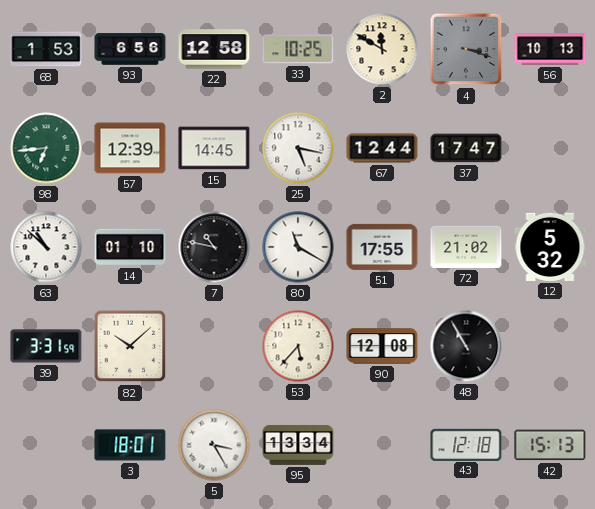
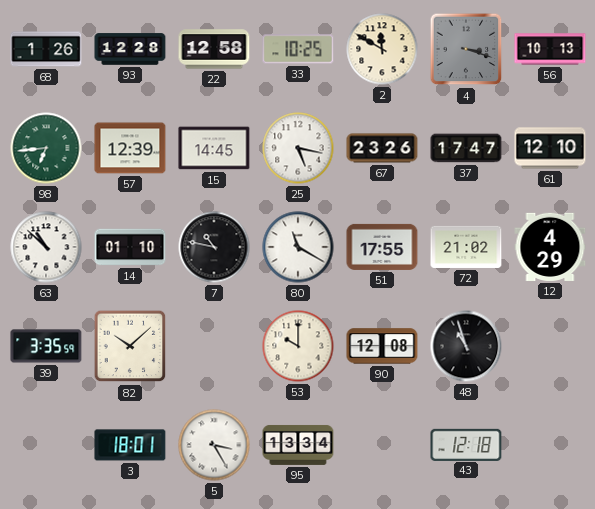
68: 1:53 -> 1:26
93: 6:56 -> 12:28
67: 12:44 -> 23:26
61: none -> 12:10
12: 5:32 -> 4:29
39: 3:31 -> 3:35
53: 5:37 -> 10:00
48: 10:55 -> 10:57
42: 15:13 -> none
